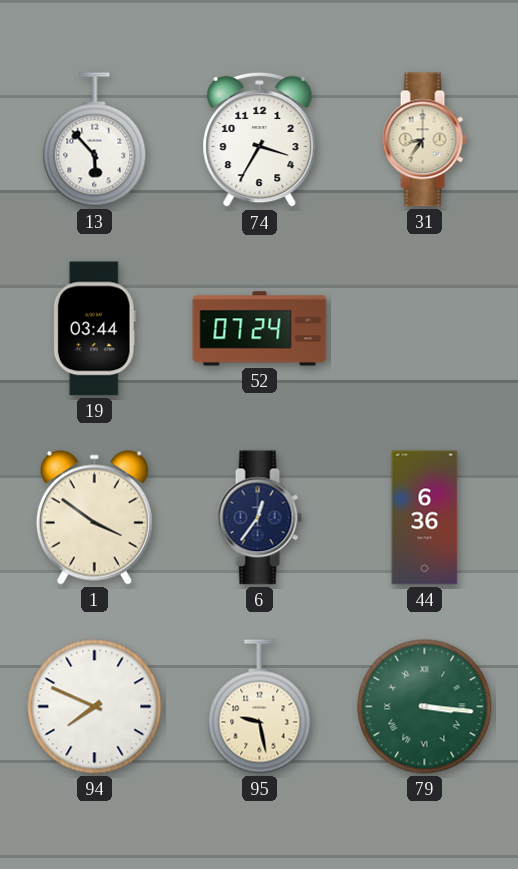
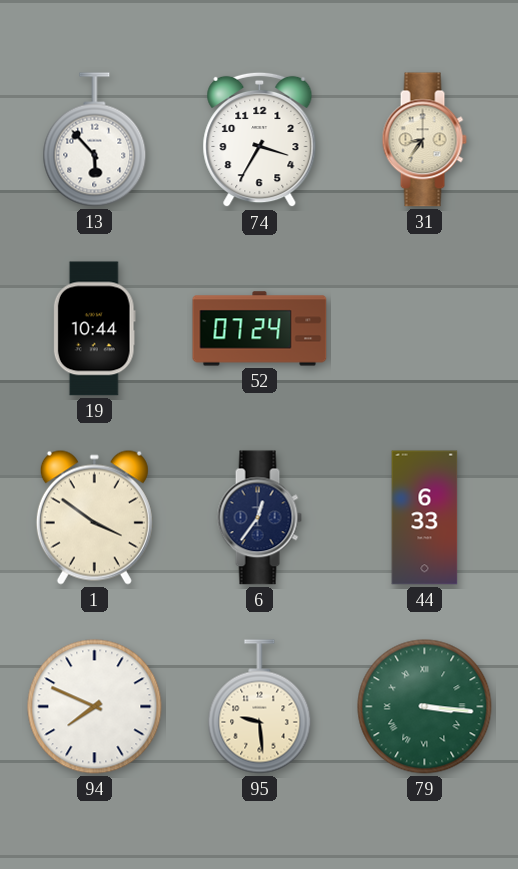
19: 03:44 -> 10:44
44: 6:36 -> 6:33
95: 9:28 -> 9:29
